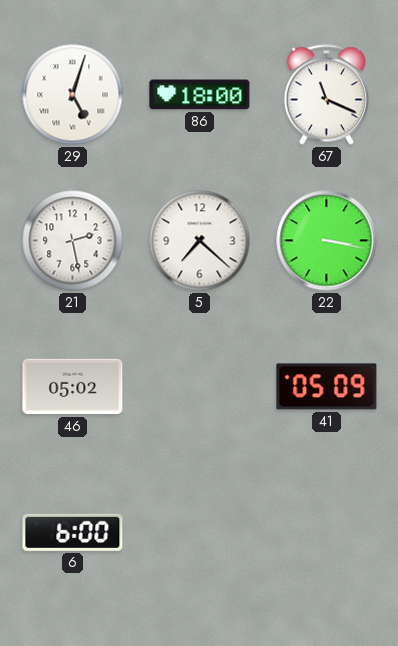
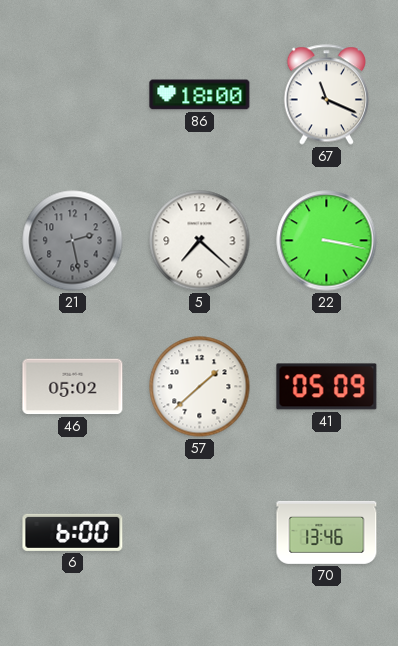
29: 5:03 -> none
21 dial: white -> grey
57: none -> 1:38
70: none -> 13:46
